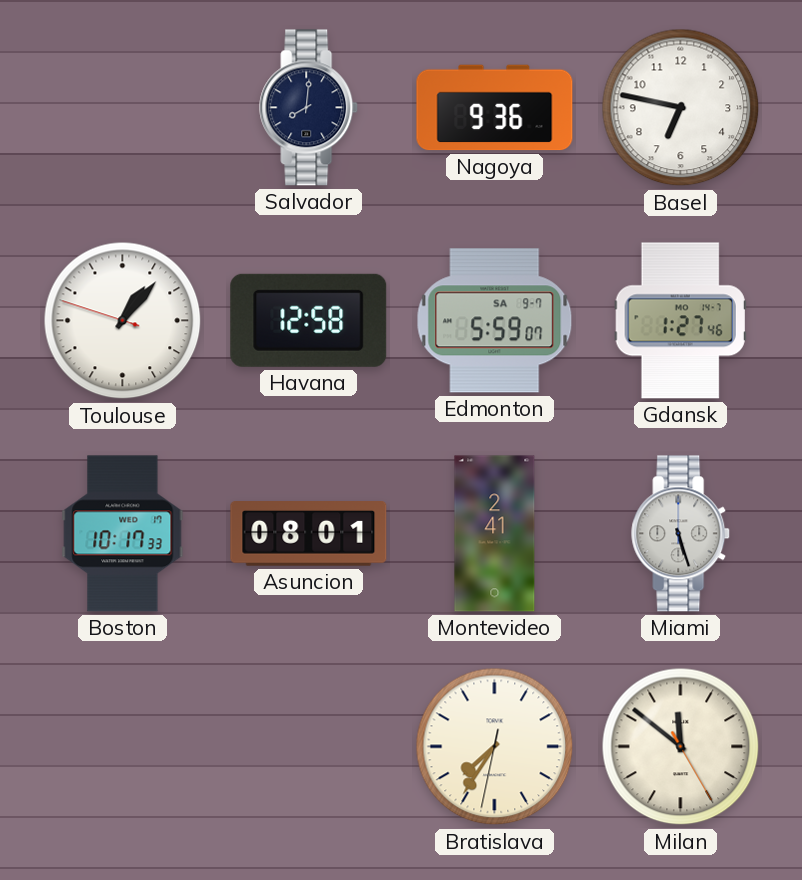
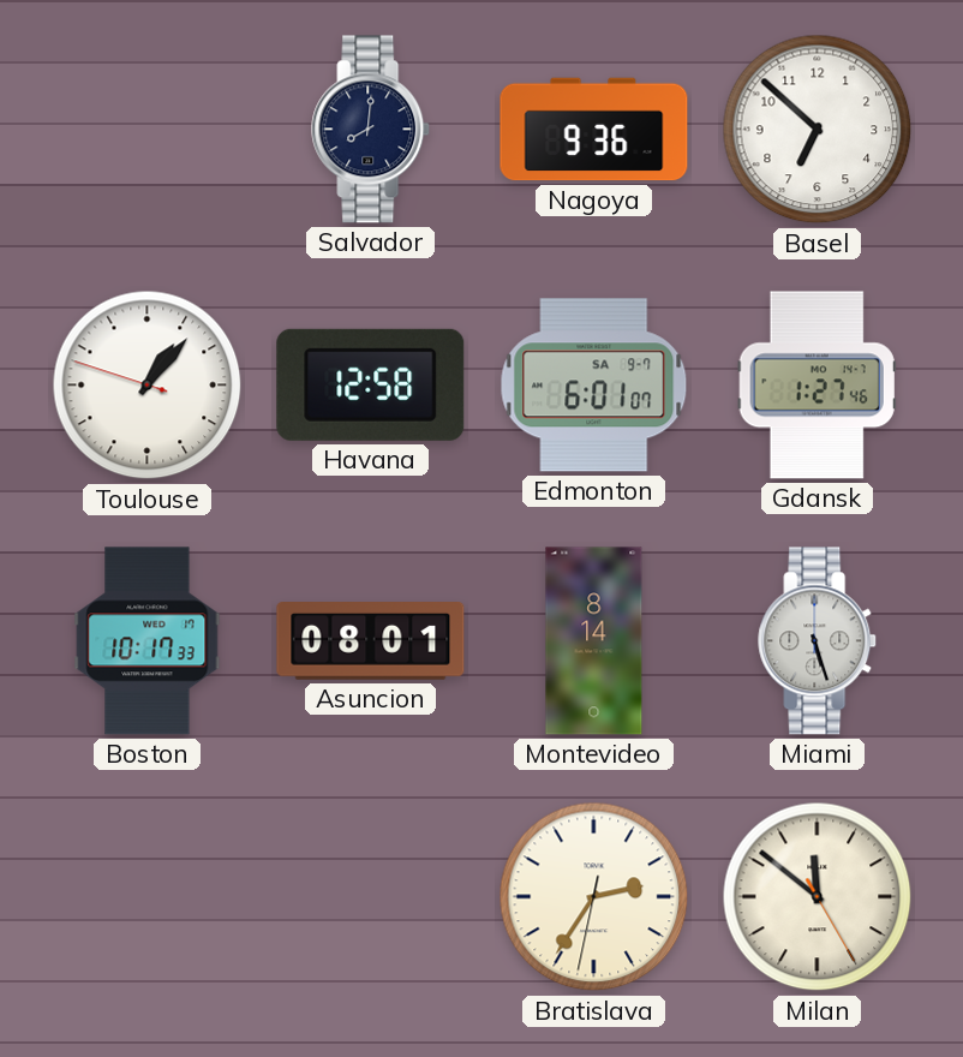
Basel: 6:47 -> 6:52
Edmonton: 5:59 -> 6:01
Montevideo: 2:41 -> 8:14
Bratislava: 7:35 -> 2:35
